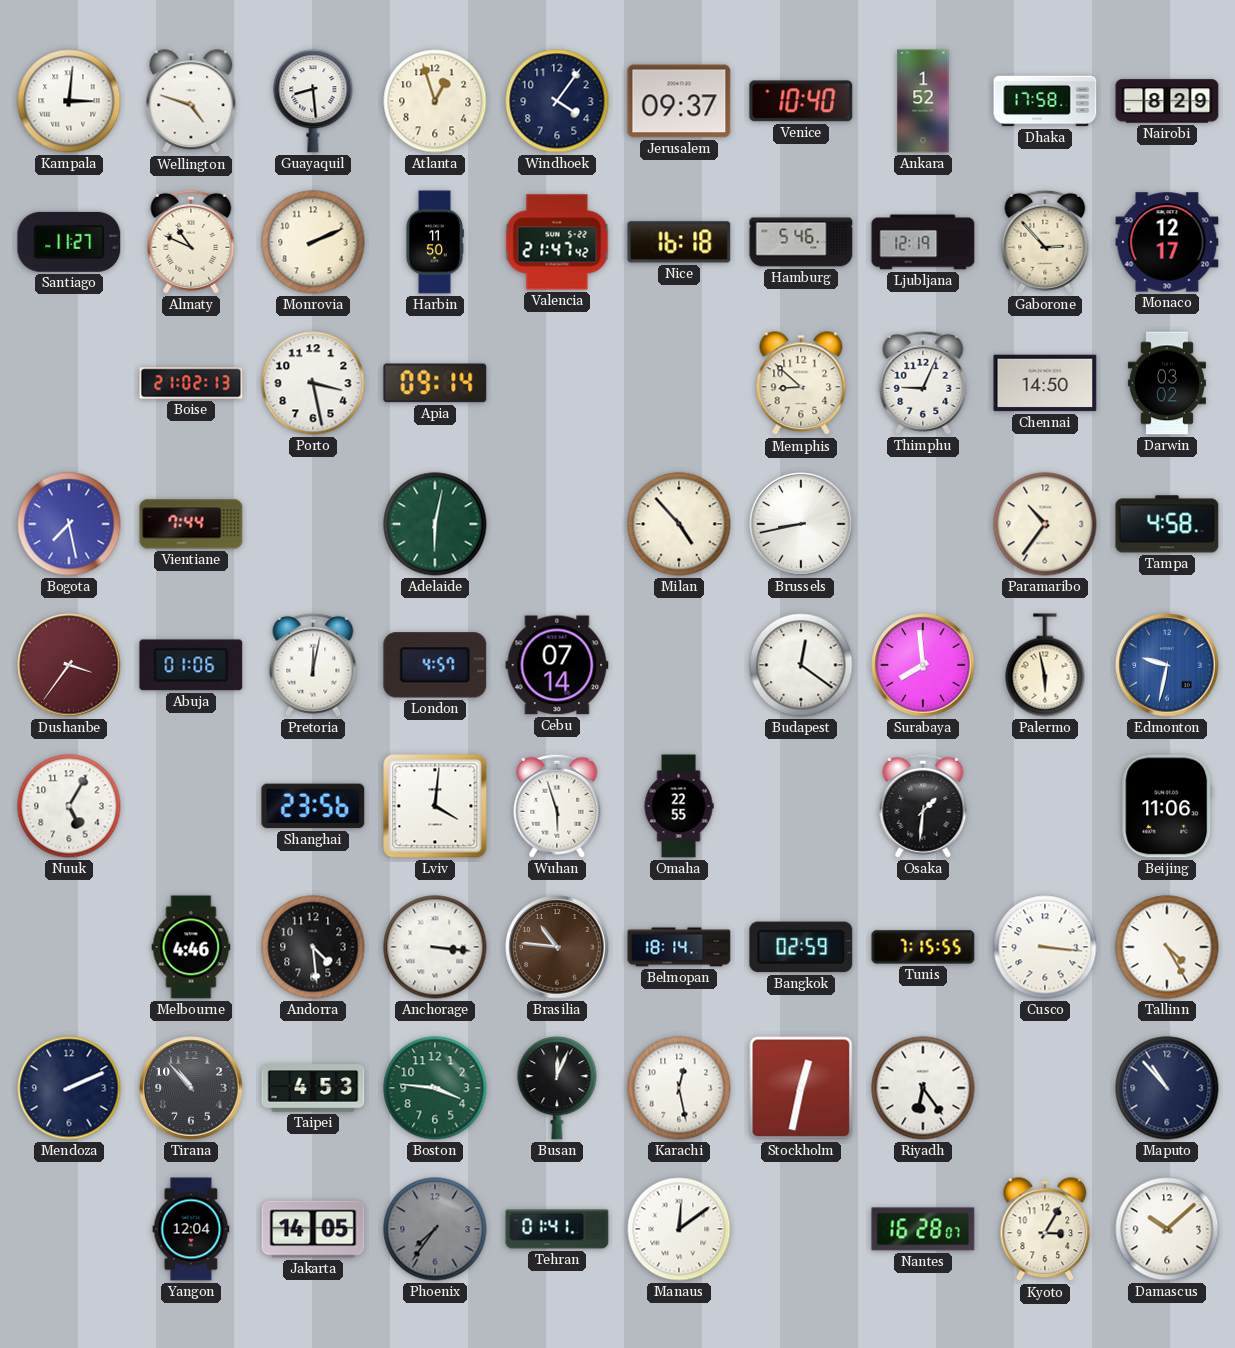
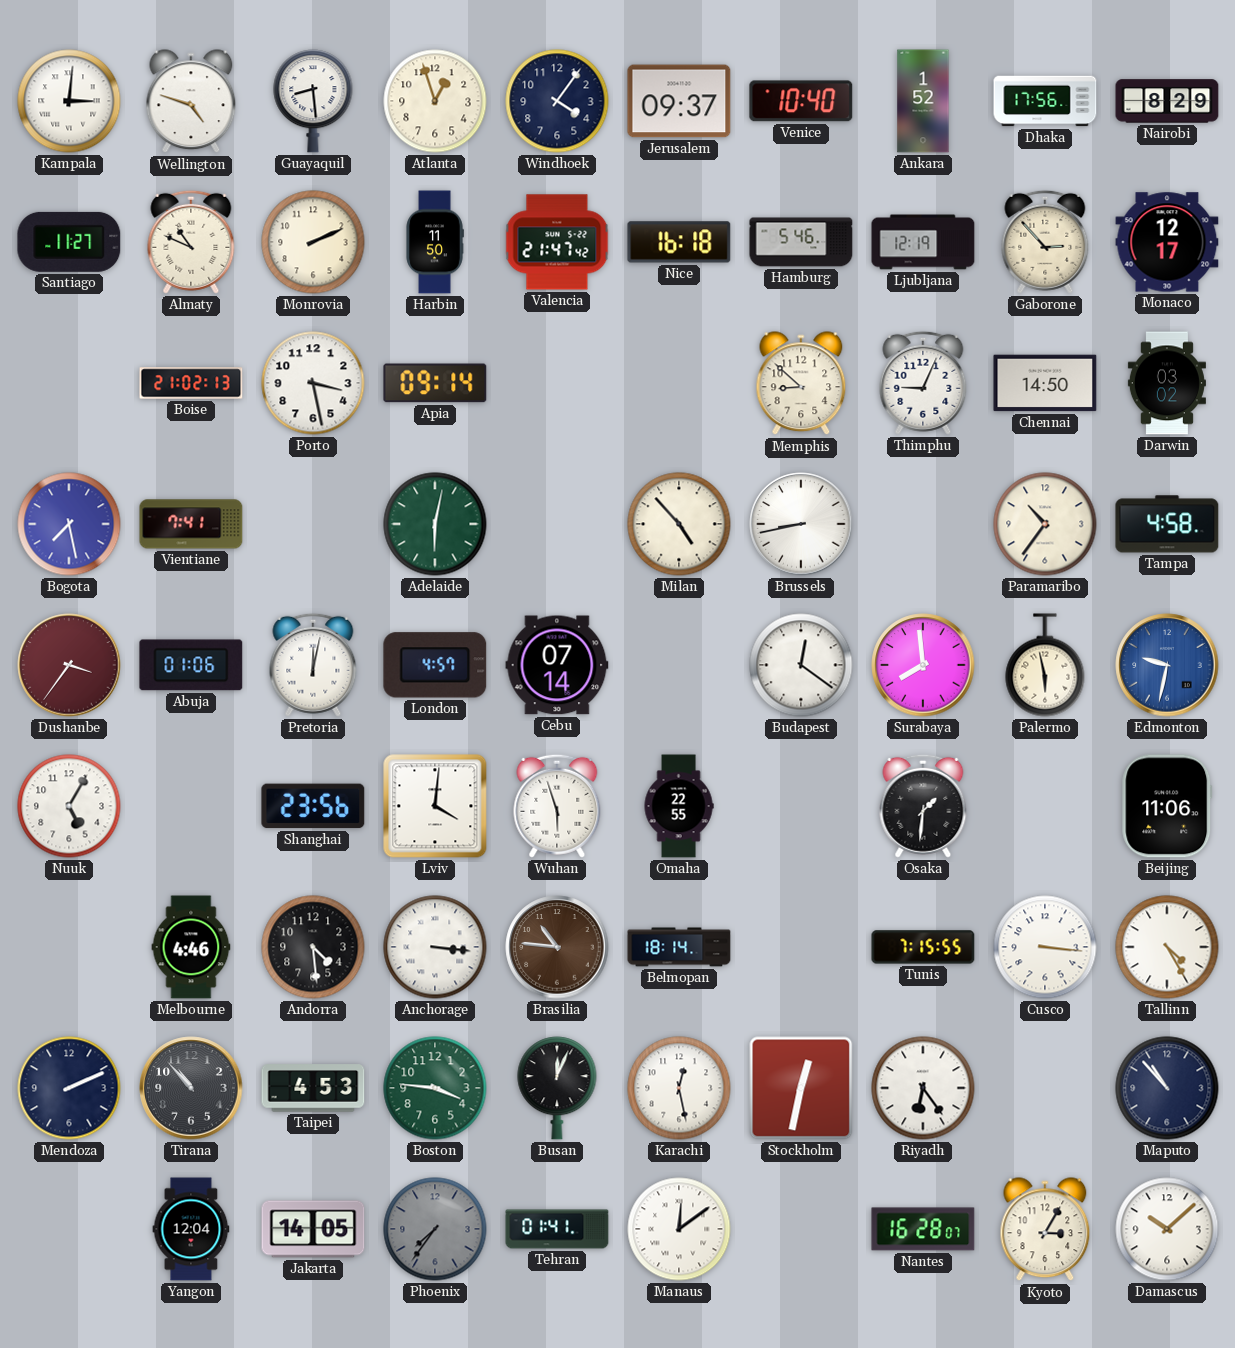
Dhaka: 17:58 -> 17:56
Vientiane: 7:44 -> 7:41
Bangkok: 02:59 -> none
